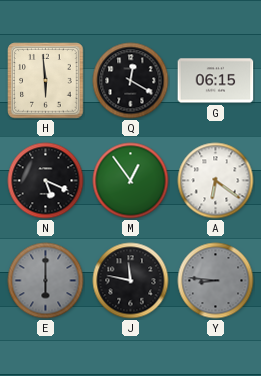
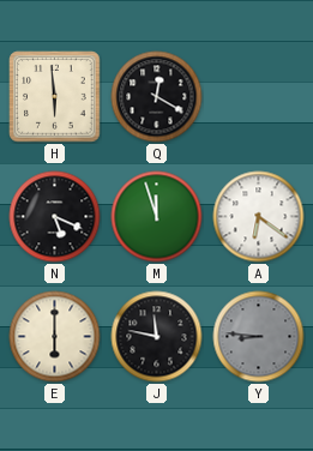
G: 06:15 -> none
M: 12:54 -> 11:57
E dial: grey -> cream
